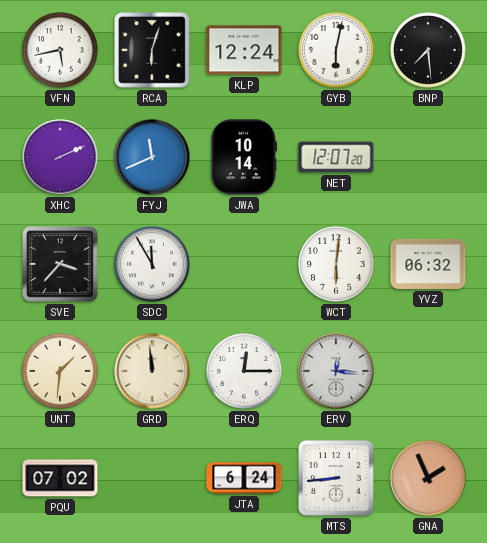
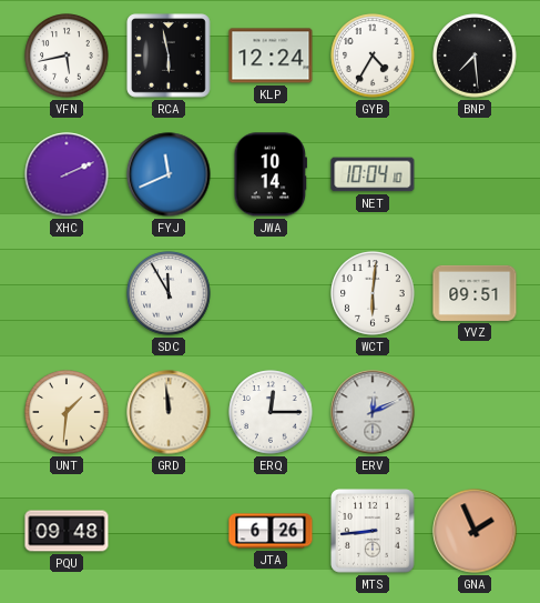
RCA: 6:03 -> 5:58
GYB: 6:02 -> 4:35
NET: 12:07 -> 10:04
SVE: 3:37 -> none
YVZ: 06:32 -> 09:51
ERV: 12:16 -> 12:11
PQU: 07:02 -> 09:48
JTA: 6:24 -> 6:26
